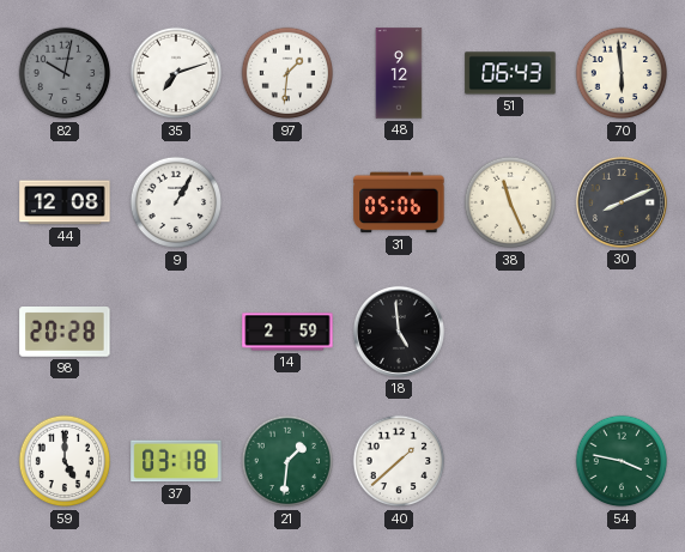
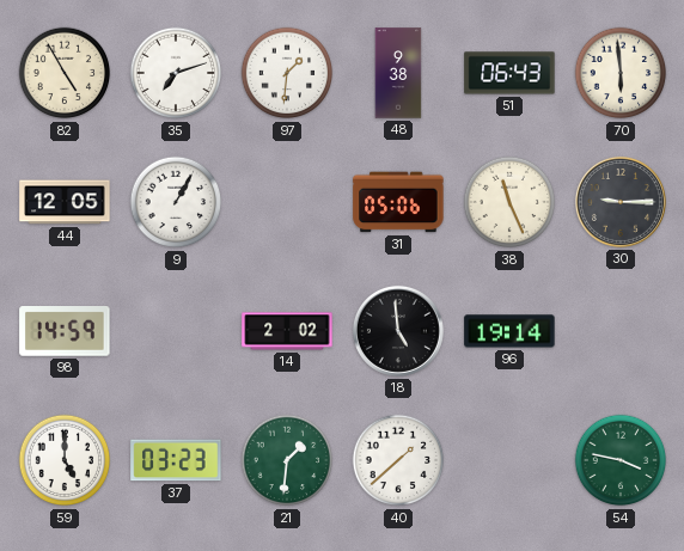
82: 10:02 -> 4:55
82 dial: grey -> cream
48: 9:12 -> 9:38
44: 12:08 -> 12:05
30: 8:11 -> 9:15
98: 20:28 -> 14:59
14: 2:59 -> 2:02
96: none -> 19:14
37: 03:18 -> 03:23
